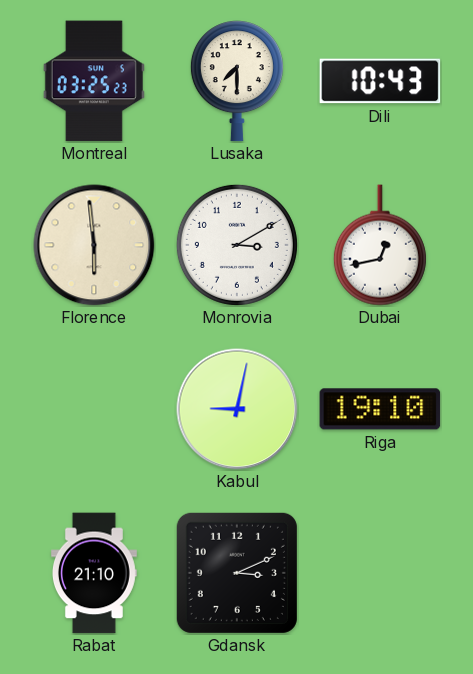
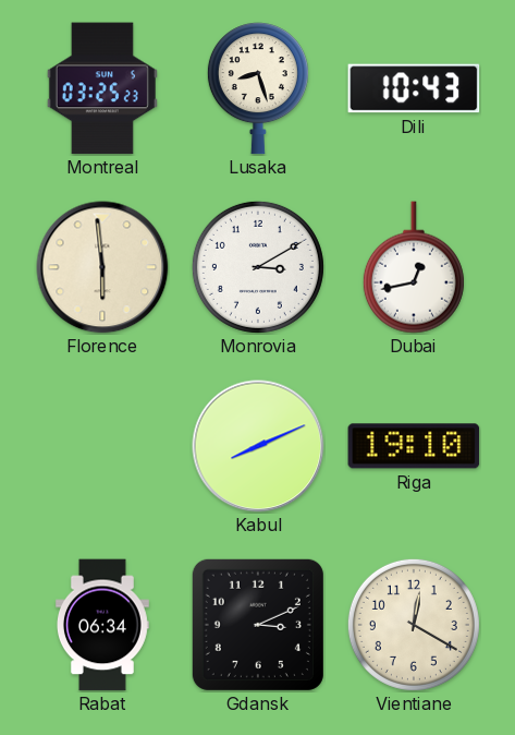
Lusaka: 7:30 -> 8:27
Kabul: 9:02 -> 8:11
Rabat: 21:10 -> 06:34
Vientiane: none -> 12:20
